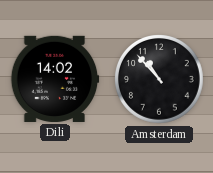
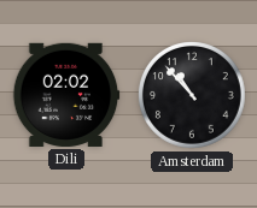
Dili: 14:02 -> 02:02
